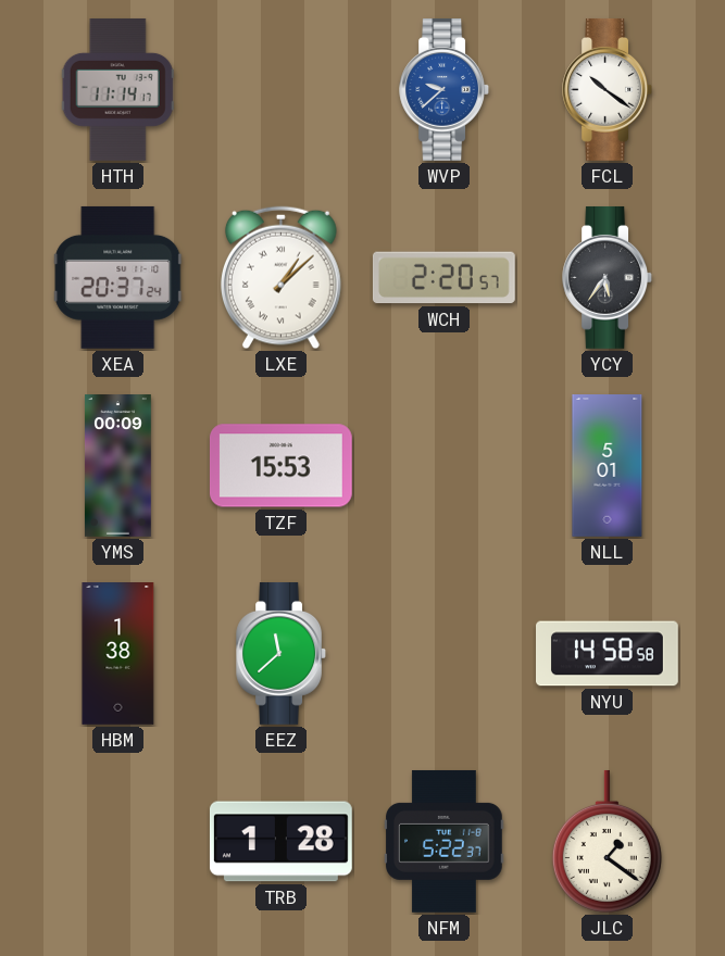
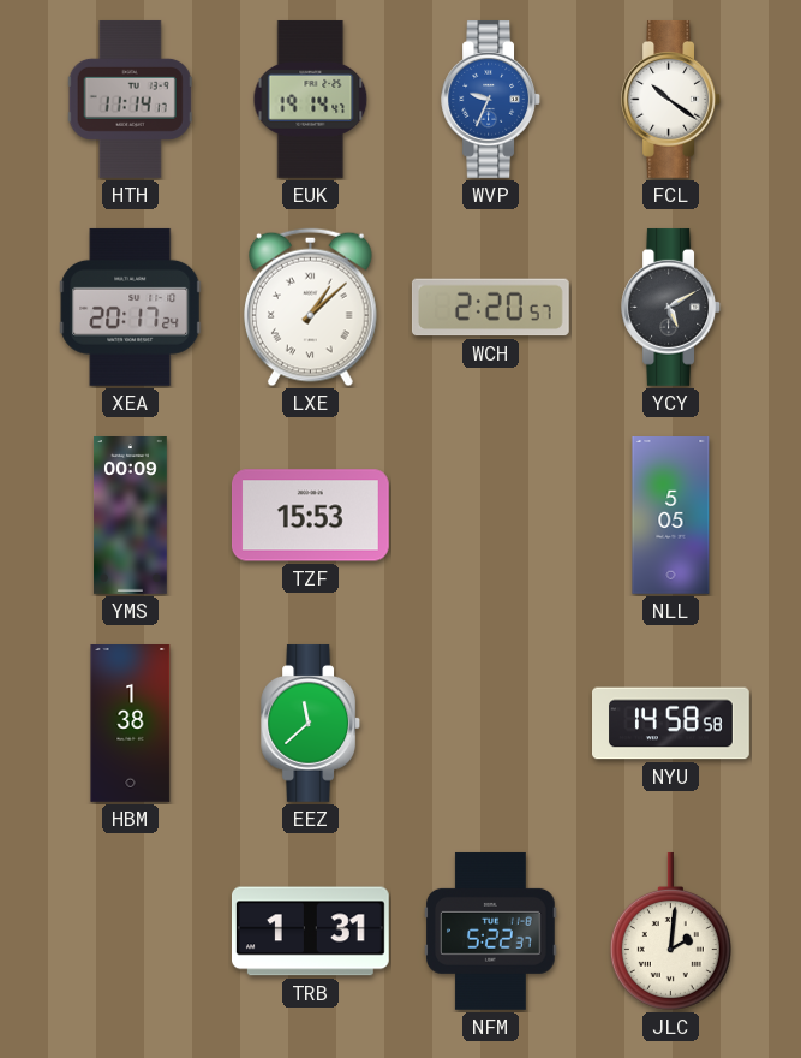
EUK: none -> 19:14
WVP: 9:38 -> 9:34
XEA: 20:37 -> 20:17
YCY: 5:36 -> 5:10
NLL: 5:01 -> 5:05
TRB: 1:28 -> 1:31
JLC: 1:21 -> 2:01
